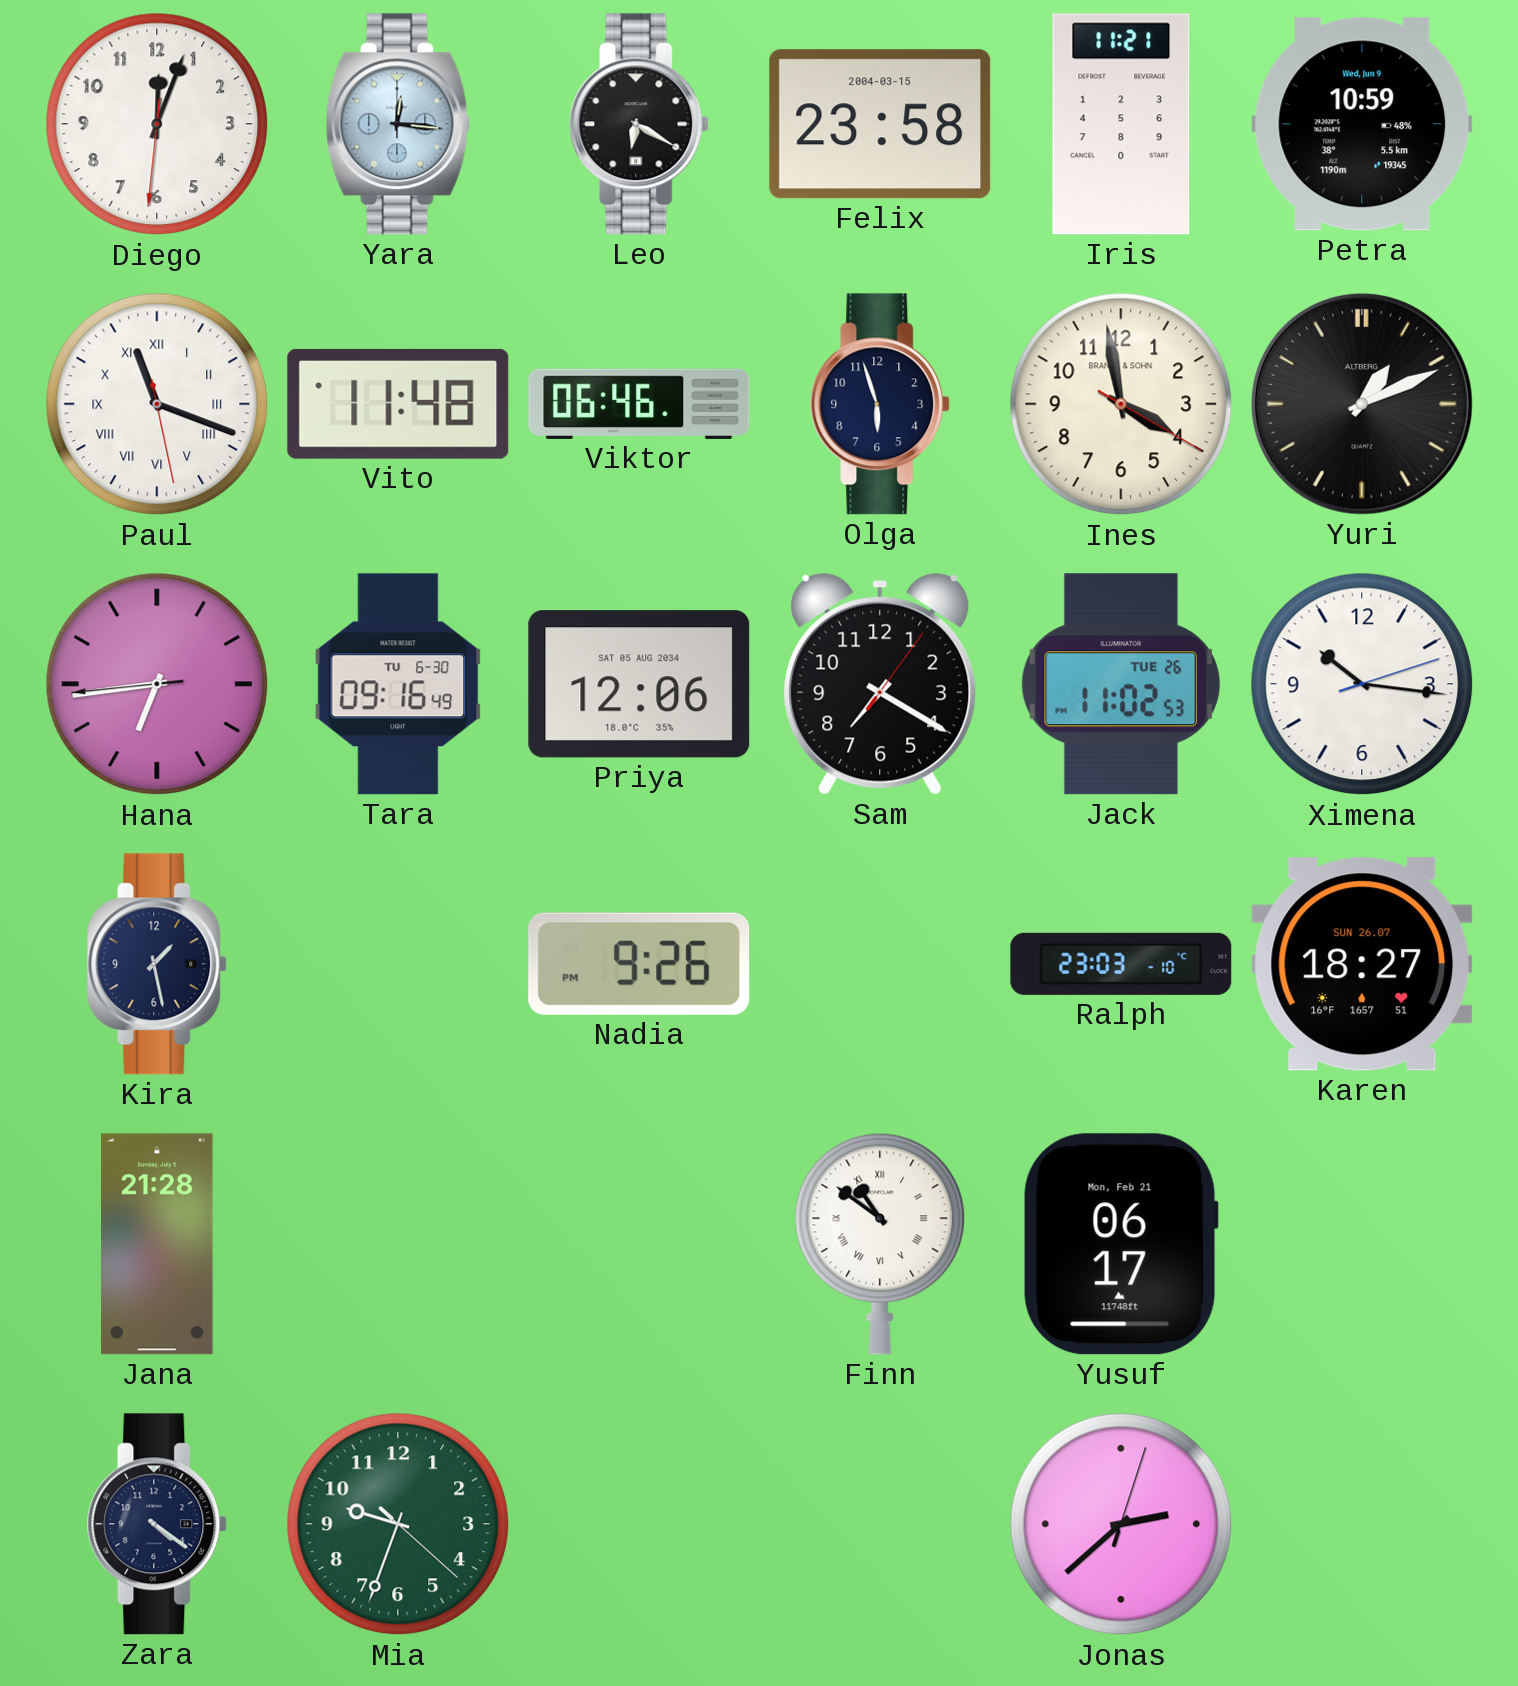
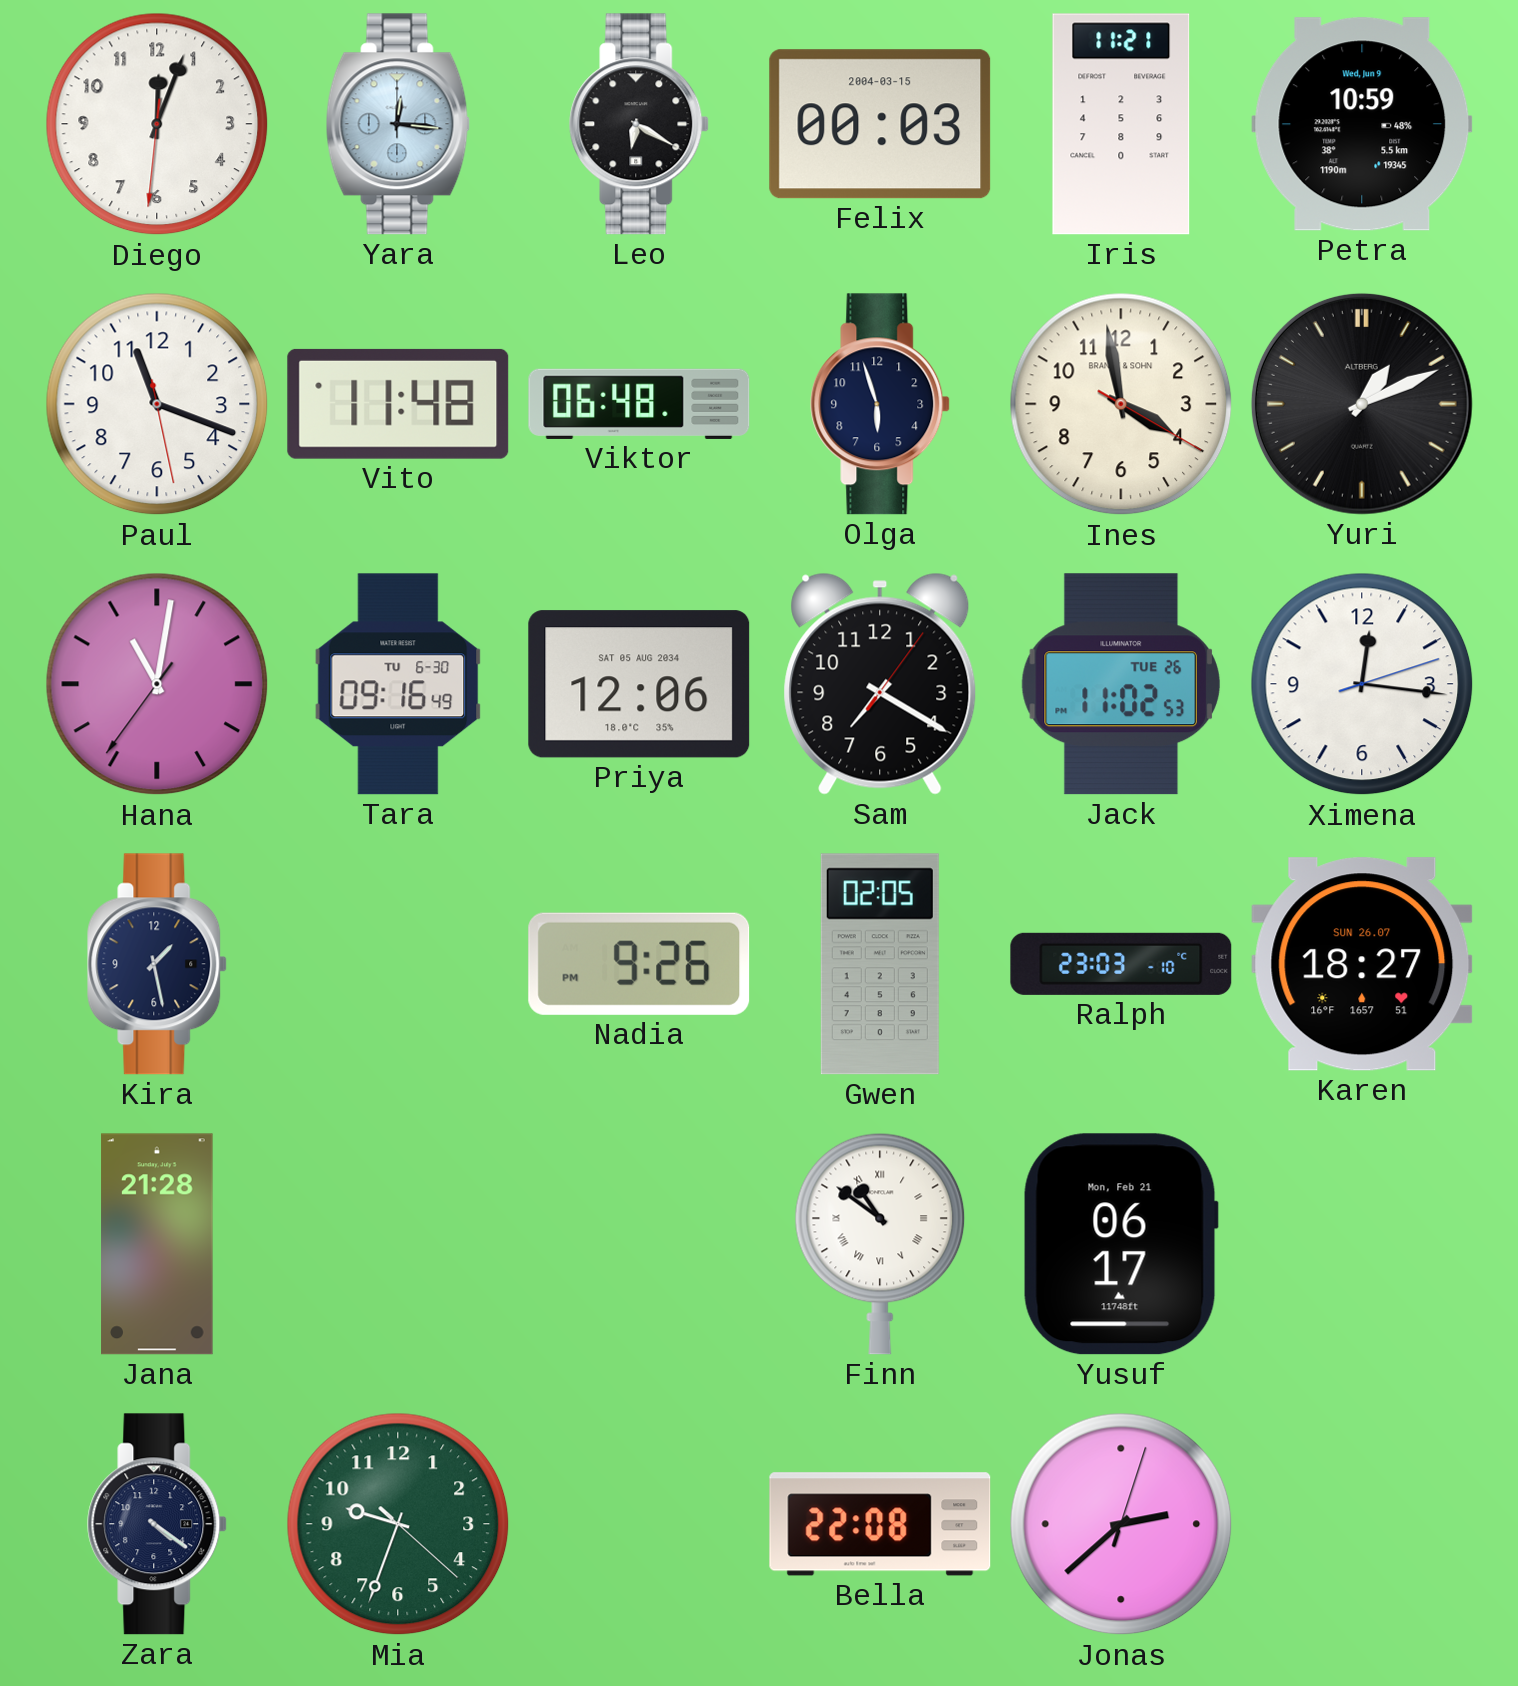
Felix: 23:58 -> 00:03
Paul numerals: Roman -> Arabic
Viktor: 06:46 -> 06:48
Hana: 6:43 -> 11:01
Ximena: 10:16 -> 12:16
Gwen: none -> 02:05
Bella: none -> 22:08
